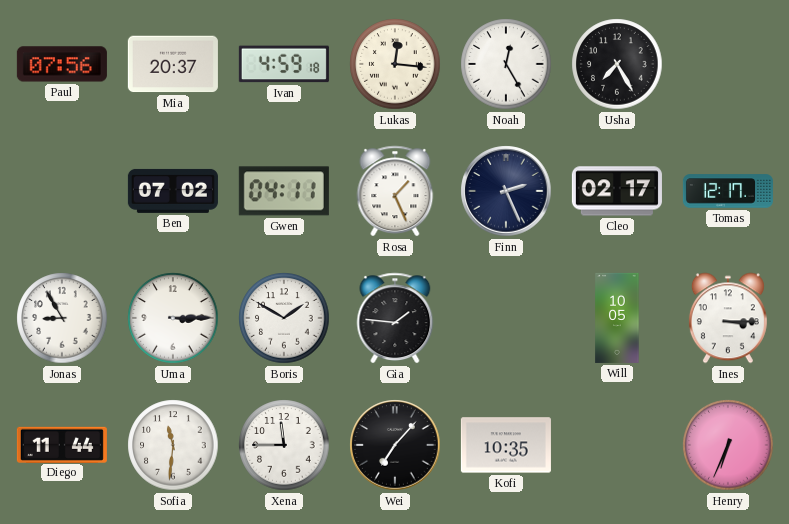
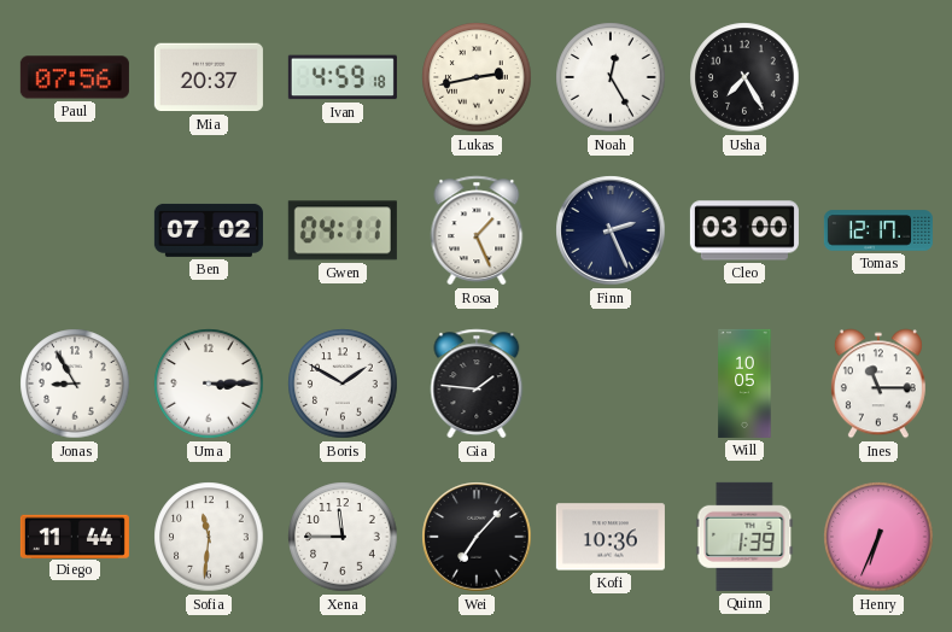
Lukas: 12:16 -> 2:43
Cleo: 02:17 -> 03:00
Ines: 3:15 -> 11:15
Kofi: 10:35 -> 10:36
Quinn: none -> 1:39
